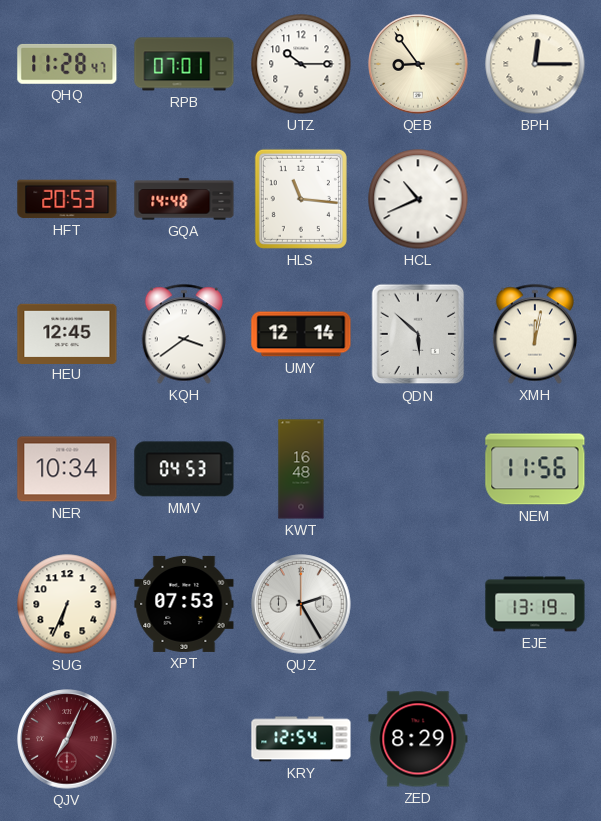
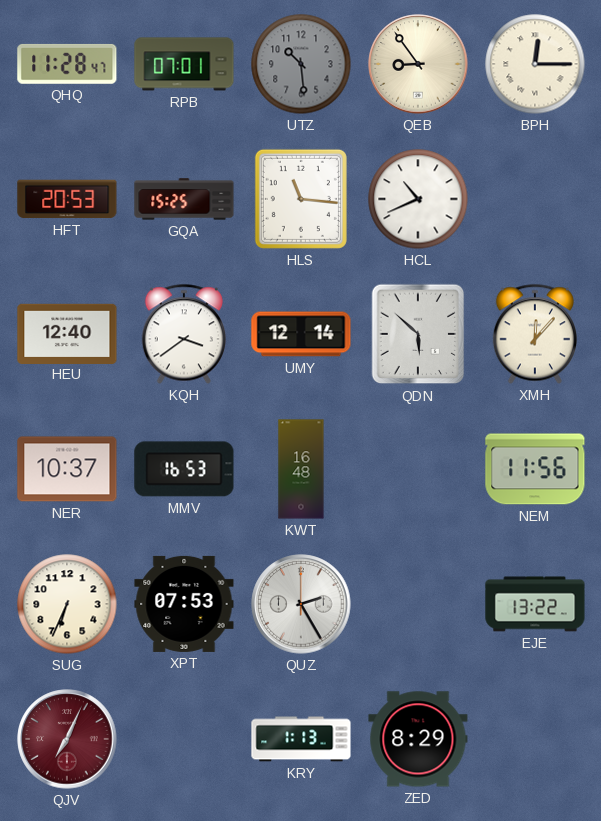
UTZ: 10:15 -> 10:29
UTZ dial: white -> grey
GQA: 14:48 -> 15:25
HEU: 12:45 -> 12:40
XMH: 12:02 -> 12:07
NER: 10:34 -> 10:37
MMV: 04:53 -> 16:53
EJE: 13:19 -> 13:22
KRY: 12:54 -> 1:13
